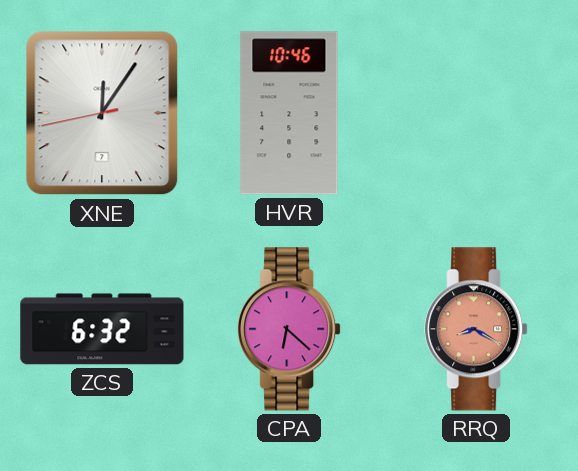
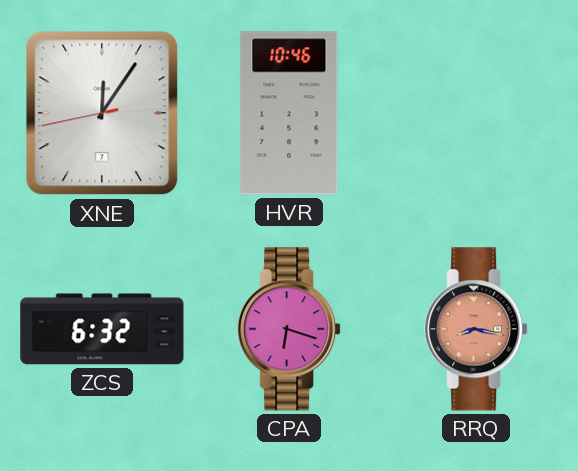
CPA: 6:22 -> 6:18
RRQ: 8:20 -> 8:17
